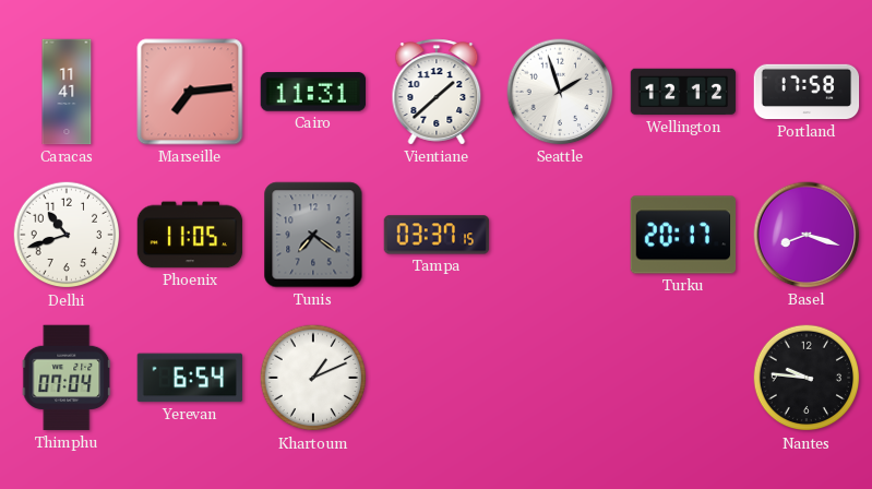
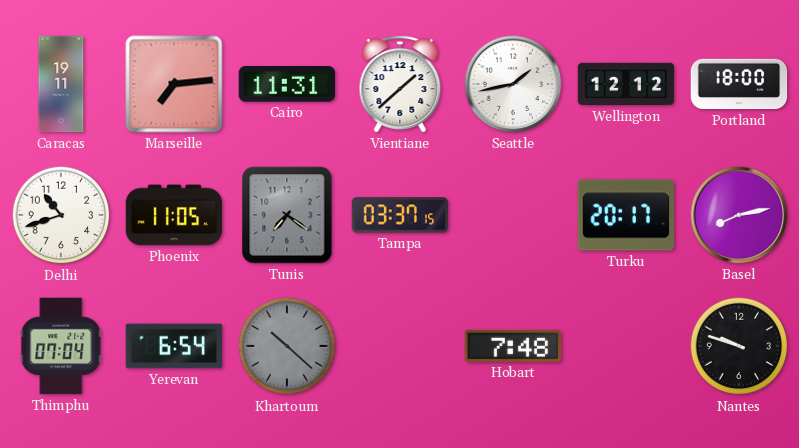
Caracas: 11:41 -> 19:11
Seattle: 1:57 -> 1:43
Portland: 17:58 -> 18:00
Basel: 8:18 -> 8:13
Khartoum: 1:11 -> 10:22
Khartoum dial: white -> grey
Hobart: none -> 7:48
Nantes: 9:46 -> 9:48
